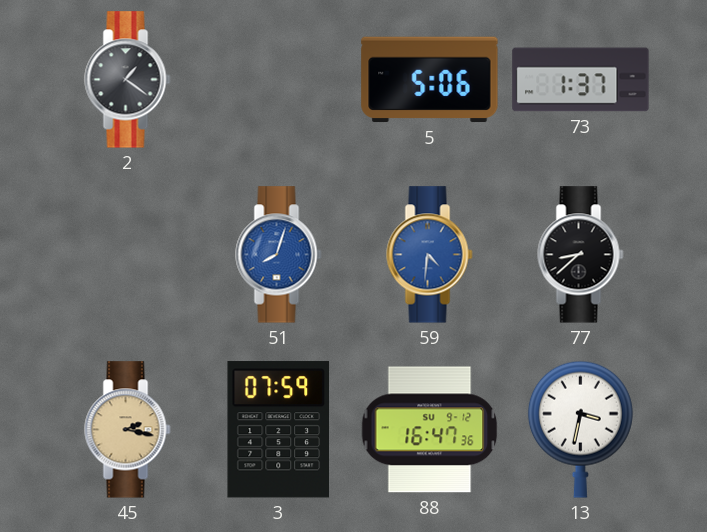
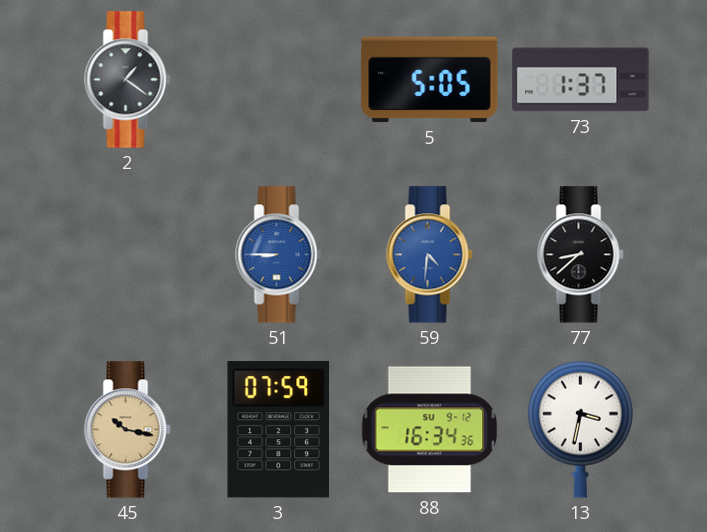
5: 5:06 -> 5:05
51: 8:03 -> 8:45
45: 2:17 -> 10:17
88: 16:47 -> 16:34
